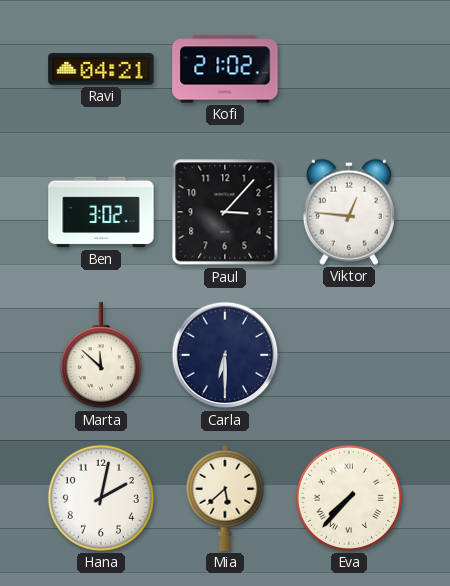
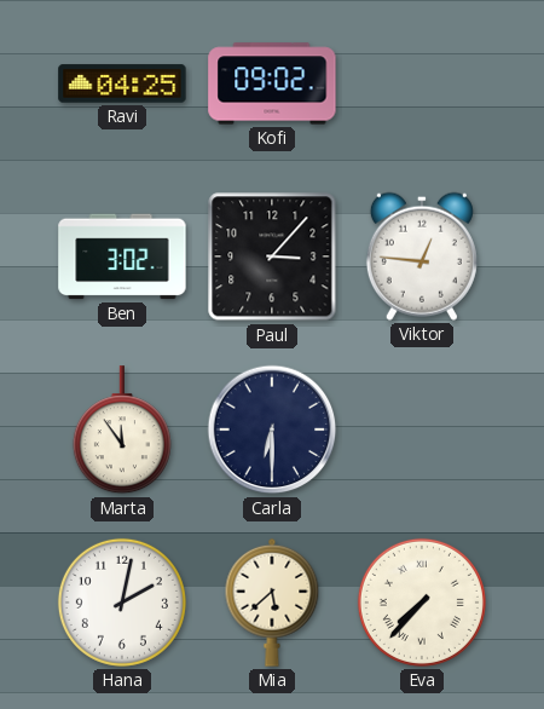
Ravi: 04:21 -> 04:25
Kofi: 21:02 -> 09:02
Marta: 11:52 -> 11:54
